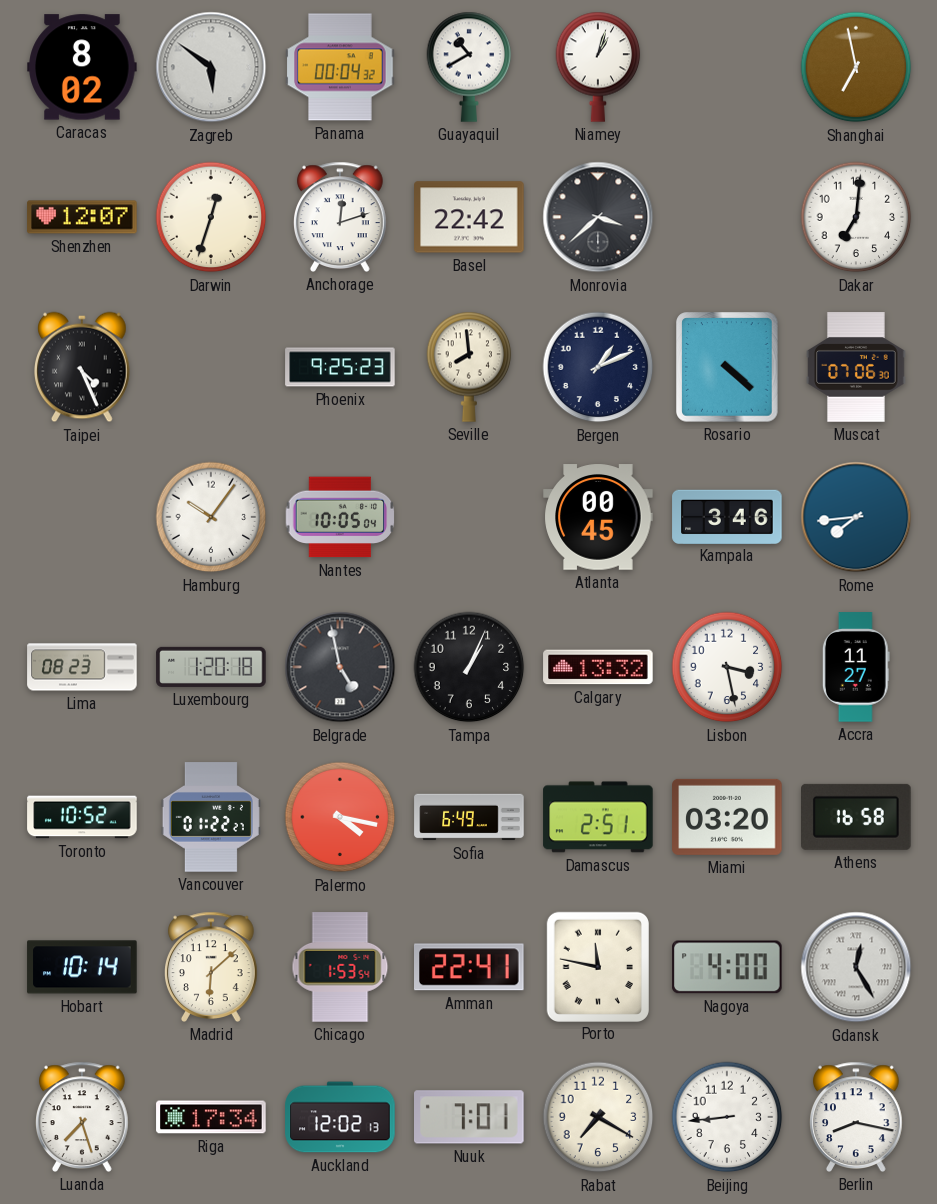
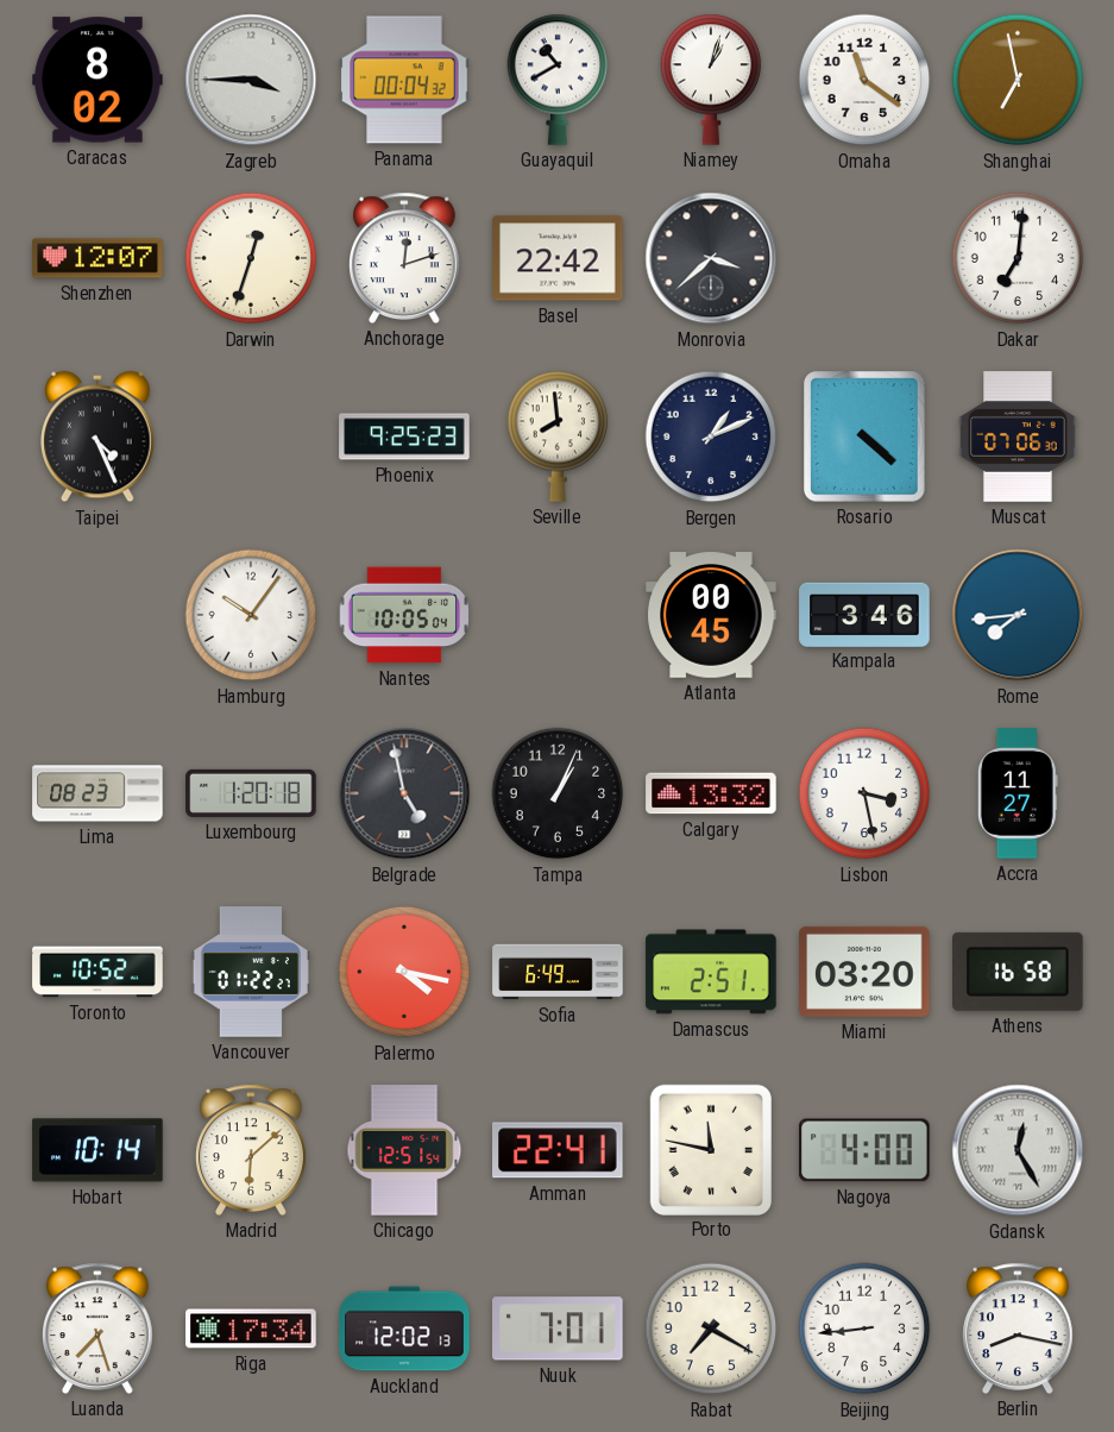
Zagreb: 5:51 -> 3:45
Omaha: none -> 11:21
Chicago: 1:53 -> 12:51
